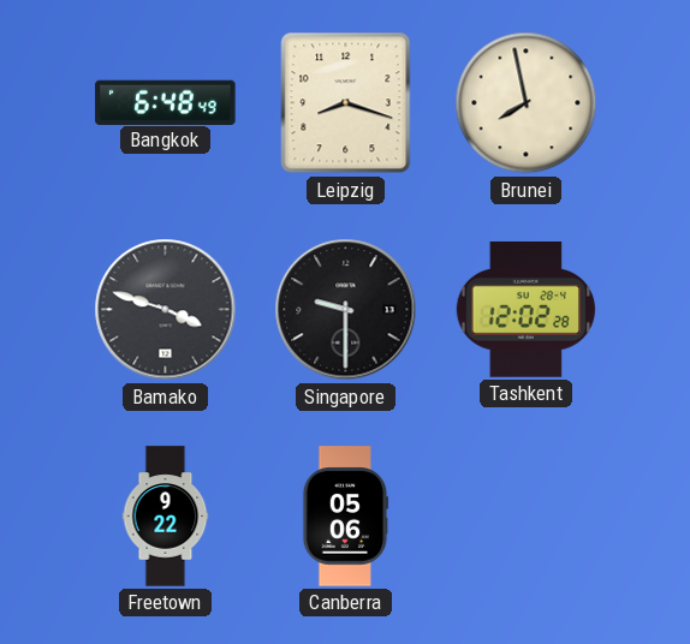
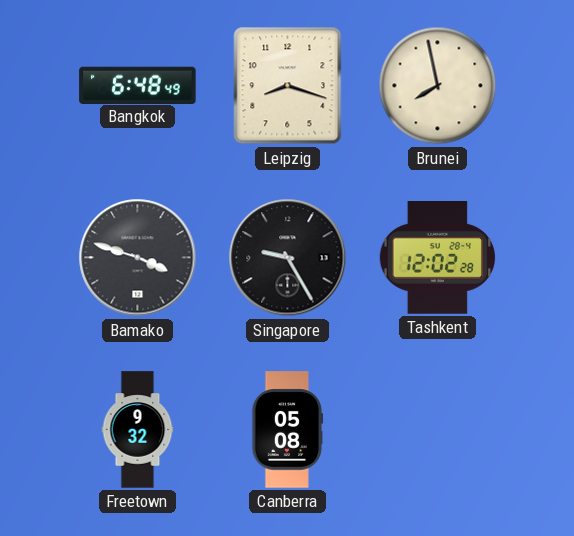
Singapore: 9:30 -> 9:25
Freetown: 9:22 -> 9:32
Canberra: 05:06 -> 05:08
